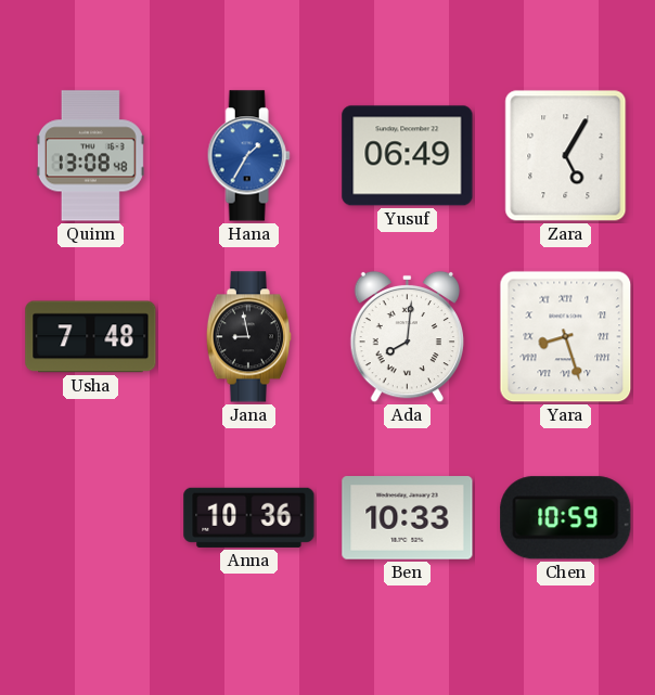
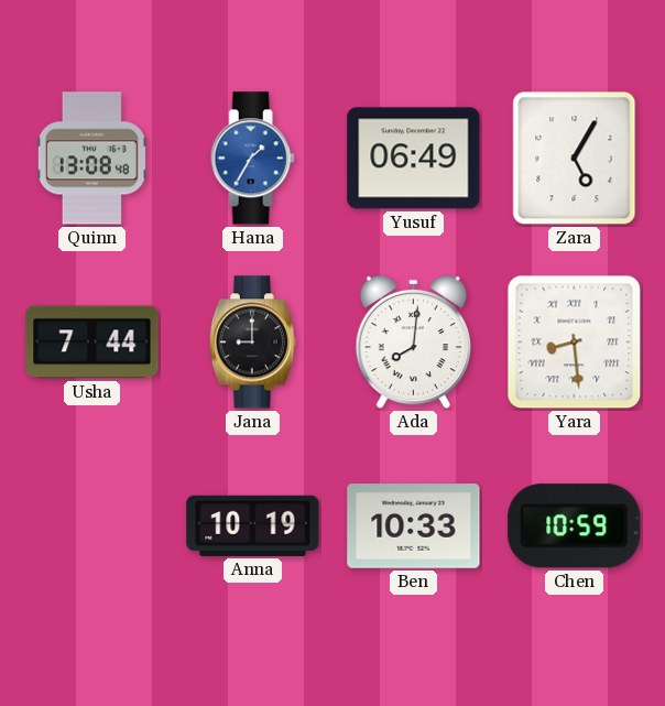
Usha: 7:48 -> 7:44
Jana: 8:58 -> 9:00
Yara: 8:27 -> 8:29
Anna: 10:36 -> 10:19
